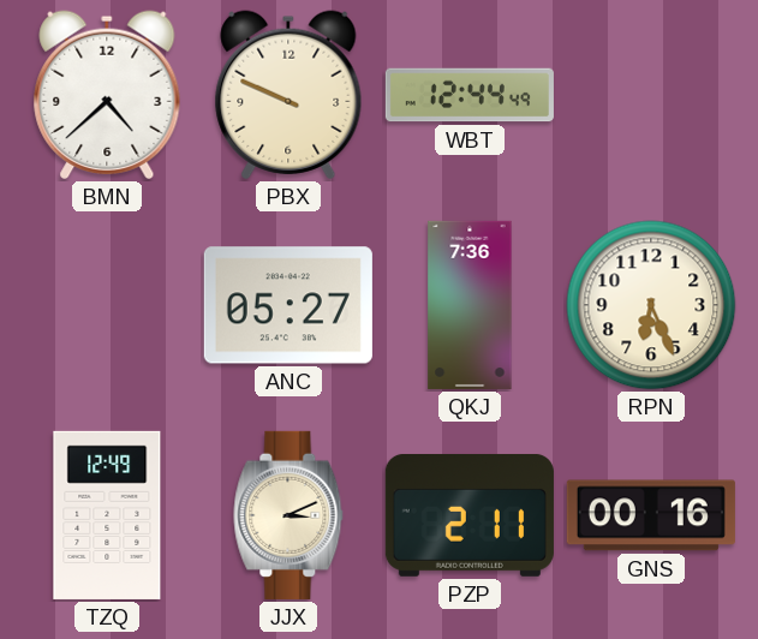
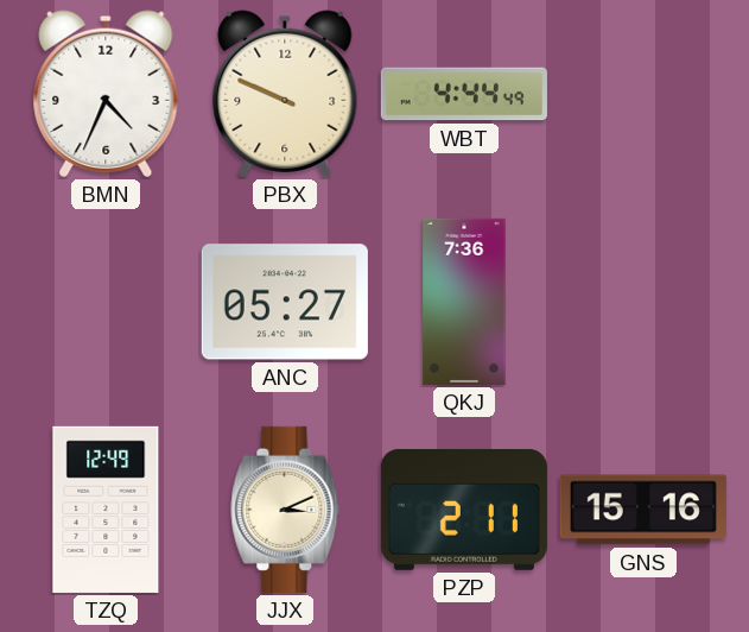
BMN: 4:38 -> 4:34
WBT: 12:44 -> 4:44
RPN: 6:26 -> none
GNS: 00:16 -> 15:16
